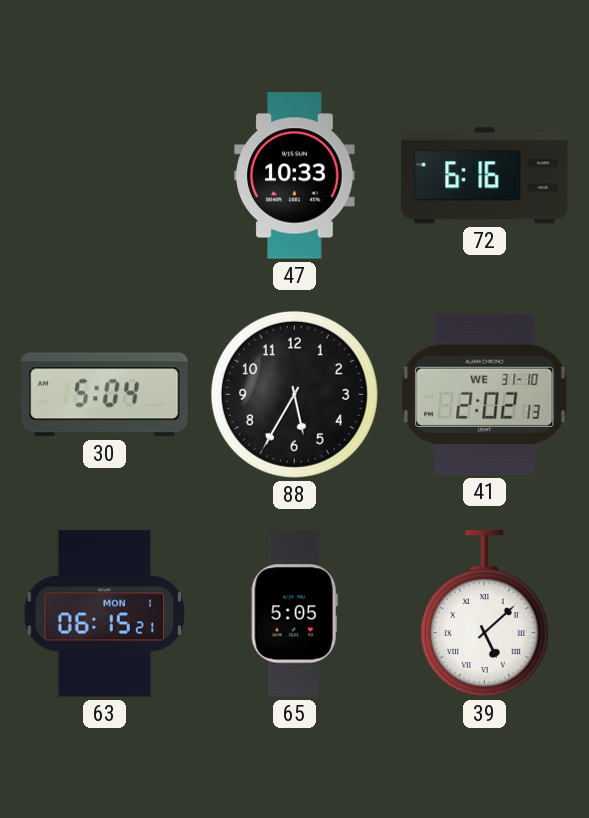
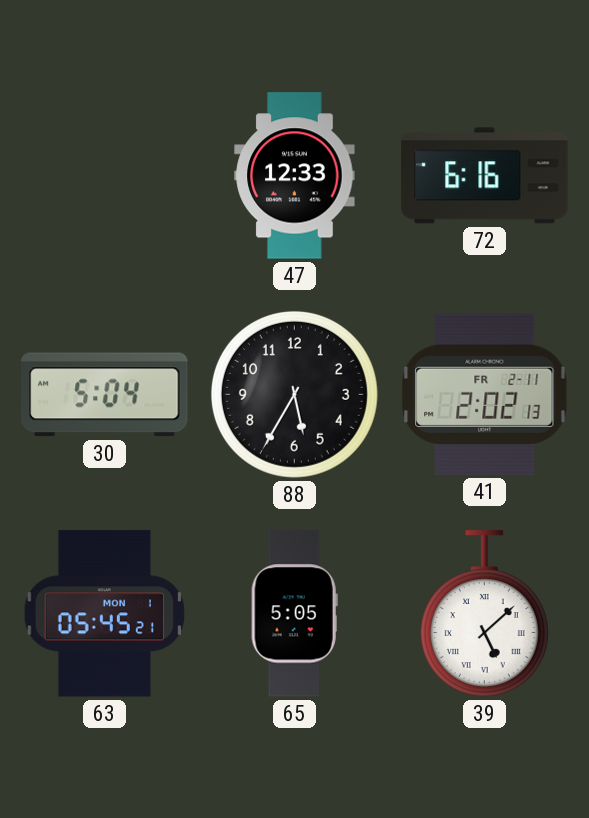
47: 10:33 -> 12:33
41 date: WE 31-10 -> FR 2-11
63: 06:15 -> 05:45
